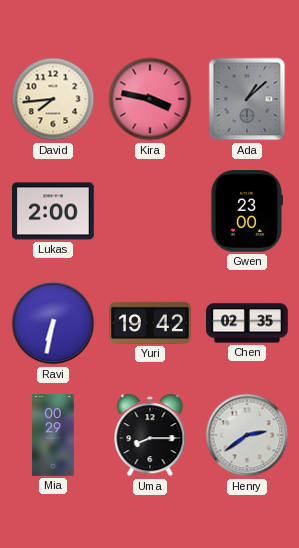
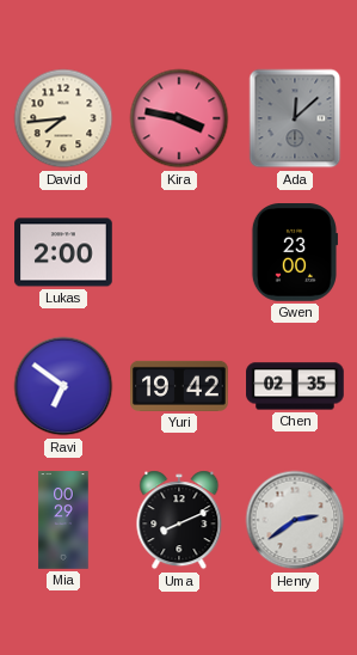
Ada: 1:08 -> 12:08
Ravi: 6:32 -> 6:51
Uma: 8:15 -> 8:11
